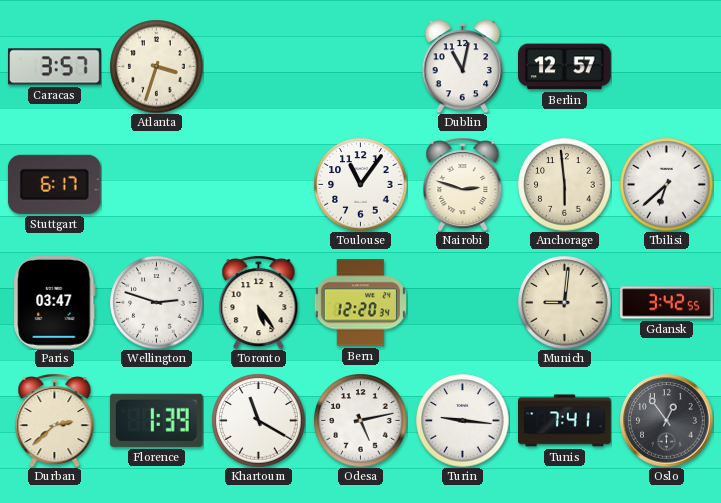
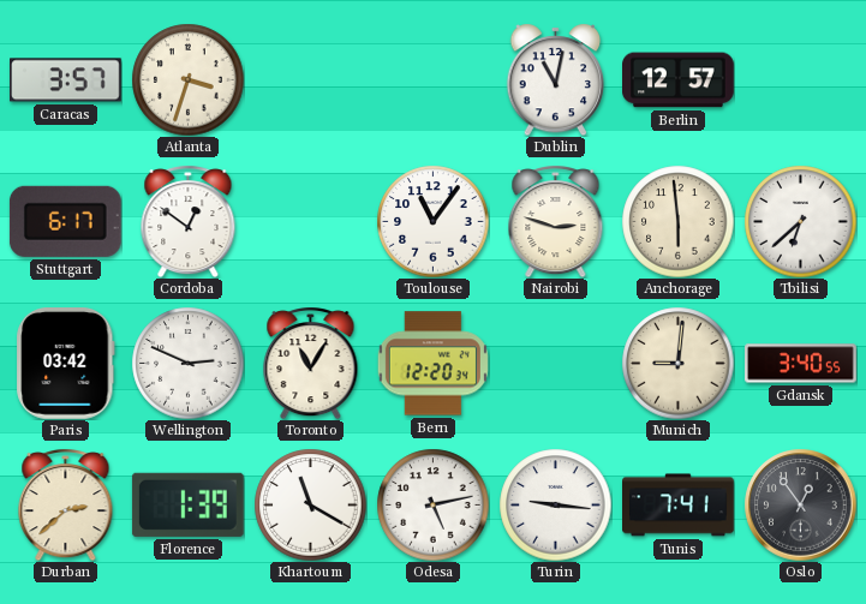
Cordoba: none -> 12:51
Paris: 03:47 -> 03:42
Wellington: 2:48 -> 2:49
Toronto: 5:24 -> 11:05
Gdansk: 3:42 -> 3:40
